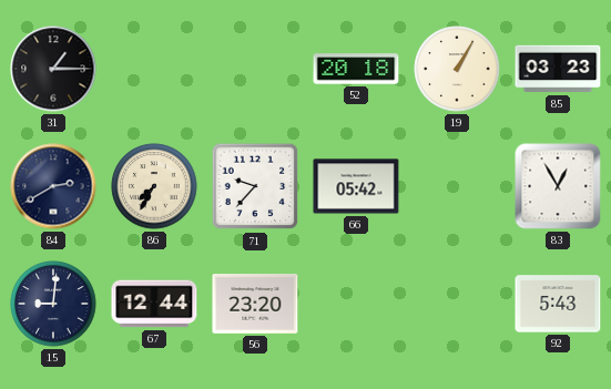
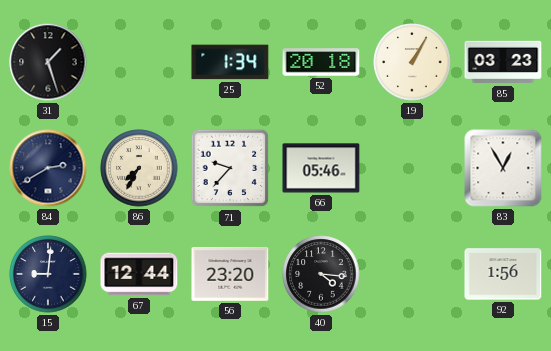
31: 1:15 -> 1:27
25: none -> 1:34
66: 05:42 -> 05:46
40: none -> 4:16
92: 5:43 -> 1:56
